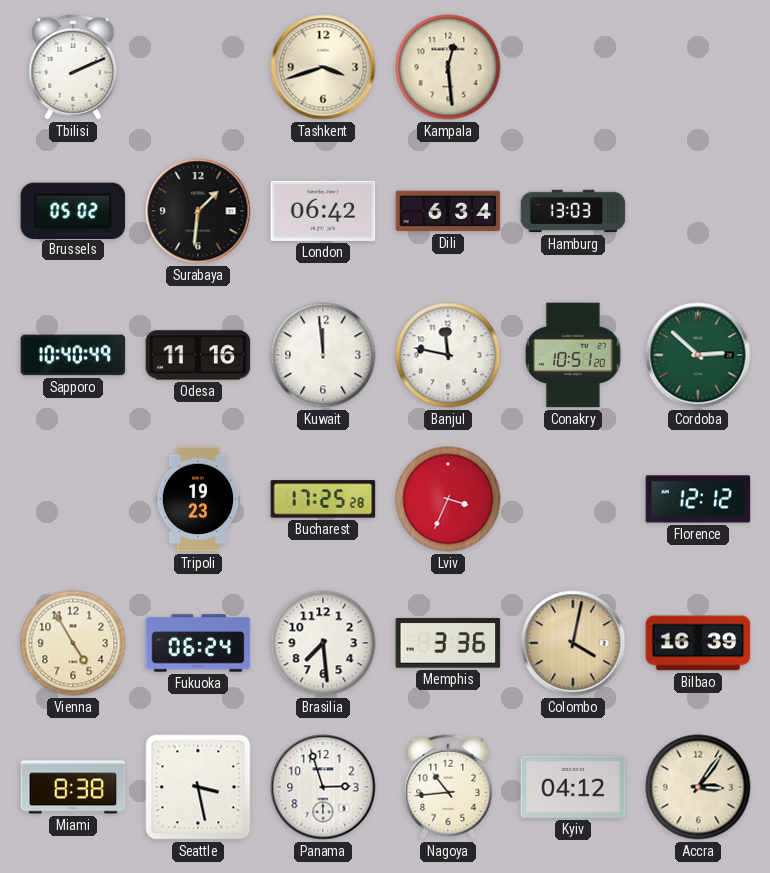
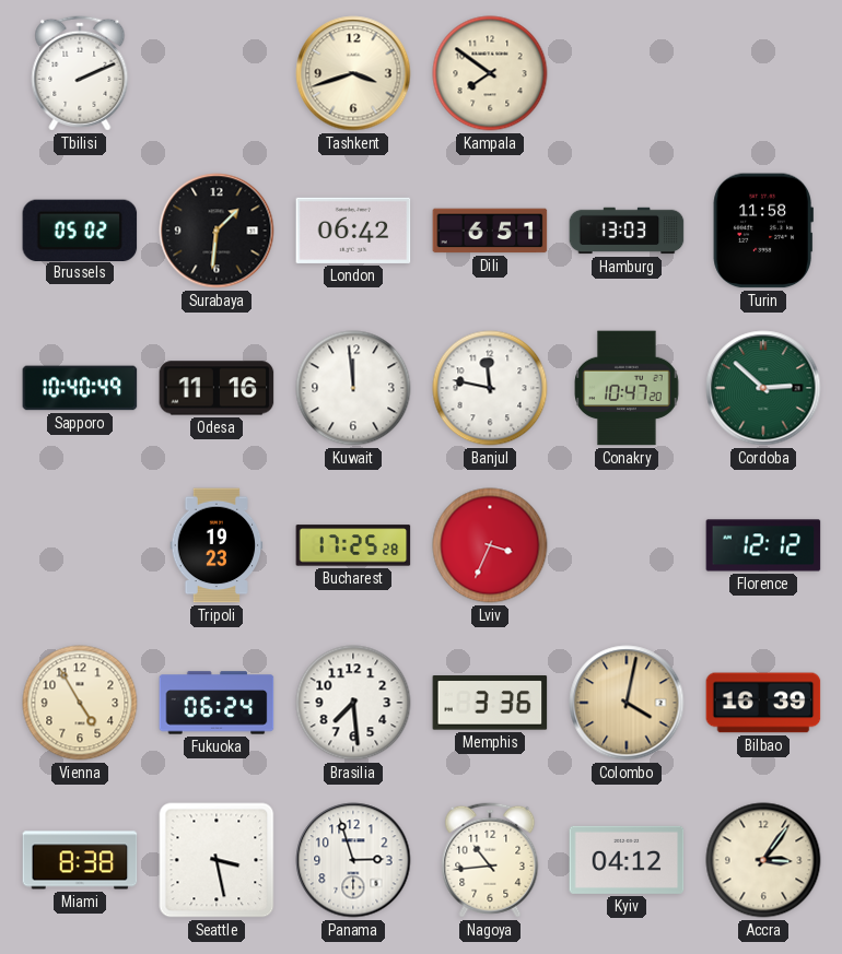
Kampala: 12:29 -> 7:51
Dili: 6:34 -> 6:51
Turin: none -> 11:58
Conakry: 10:51 -> 10:47
